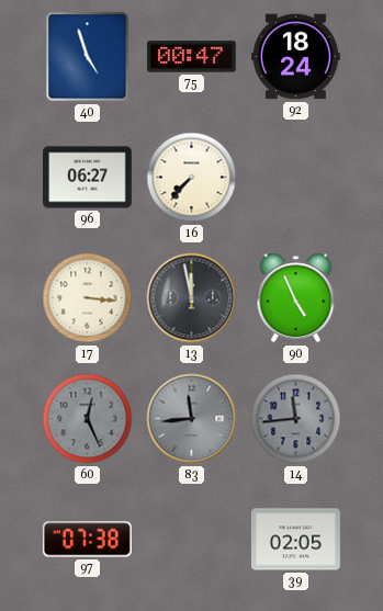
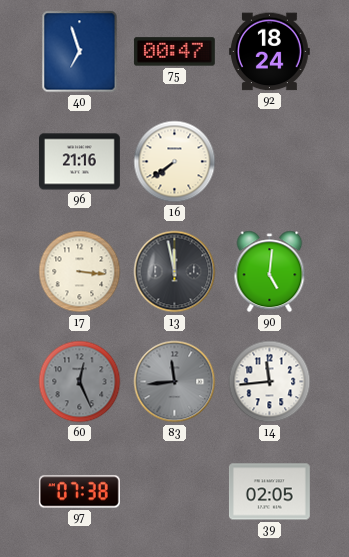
40: 4:57 -> 6:57
96: 06:27 -> 21:16
16: 7:37 -> 7:39
90: 4:56 -> 5:01
14 dial: grey -> white
